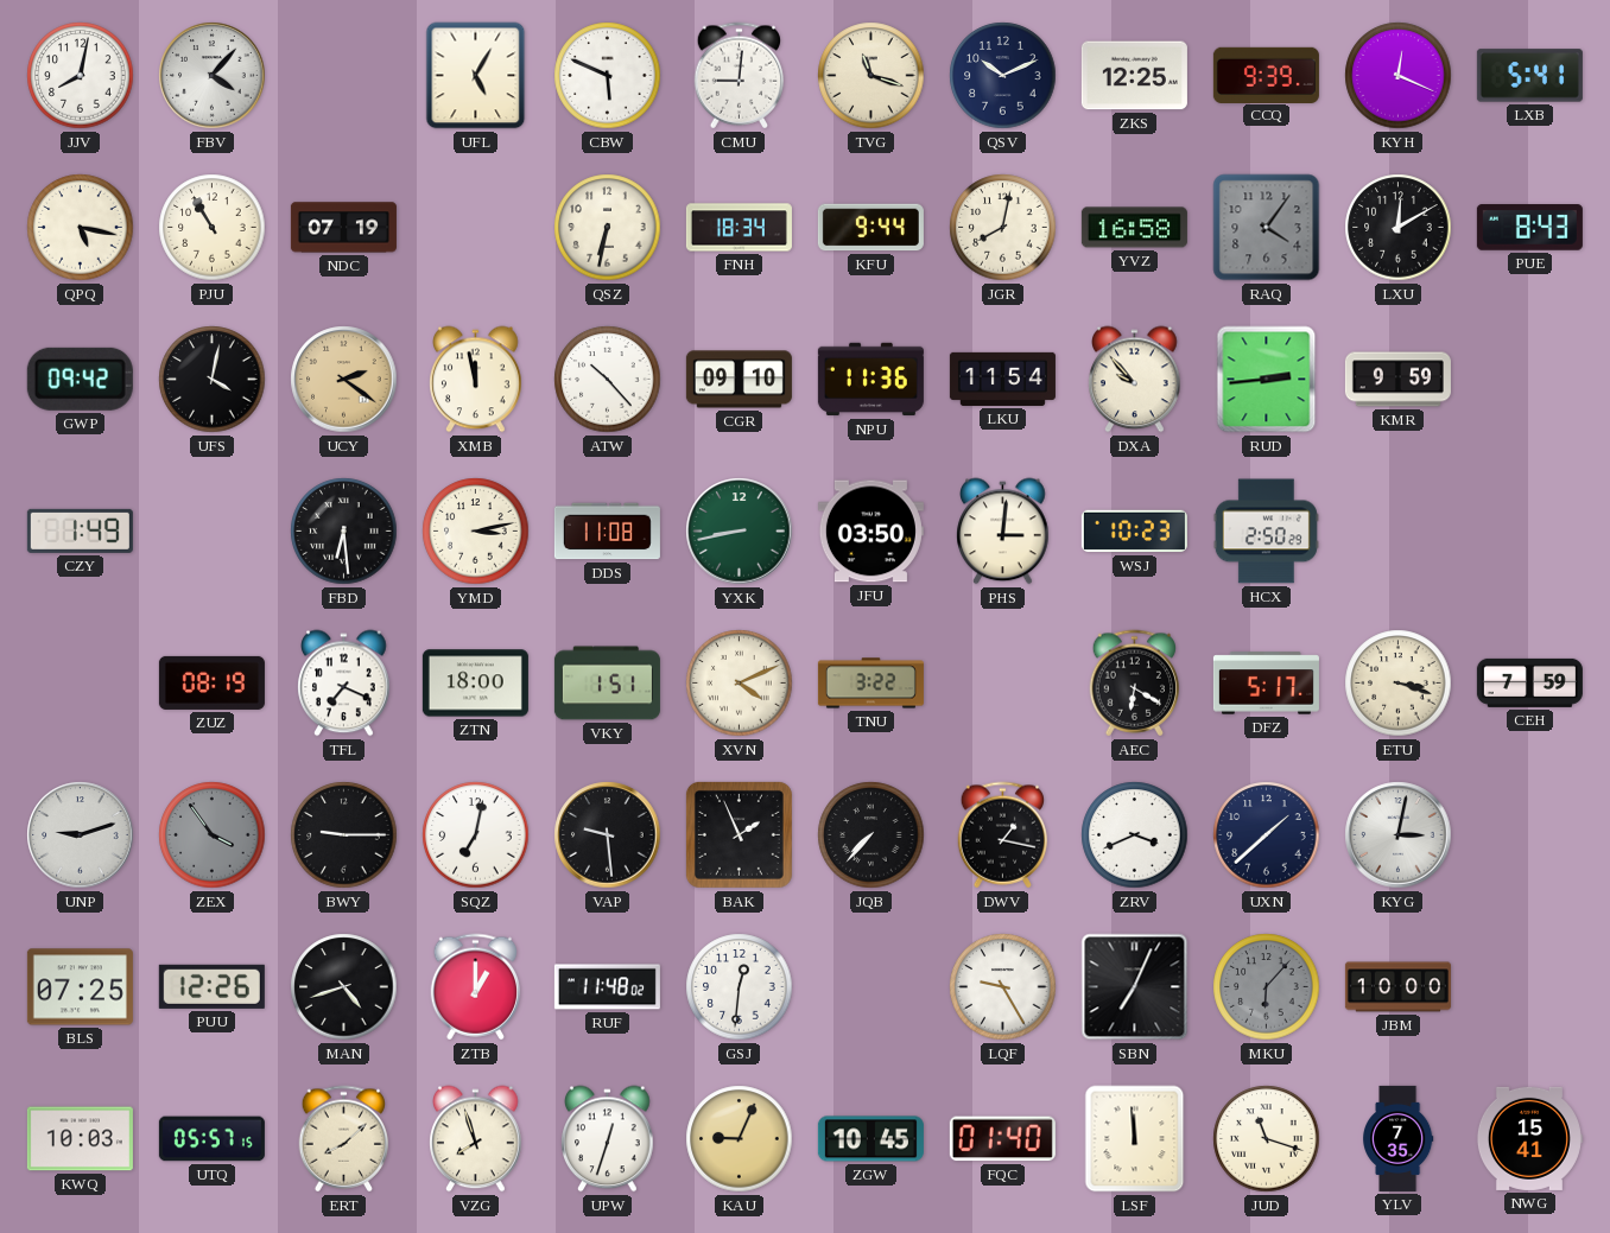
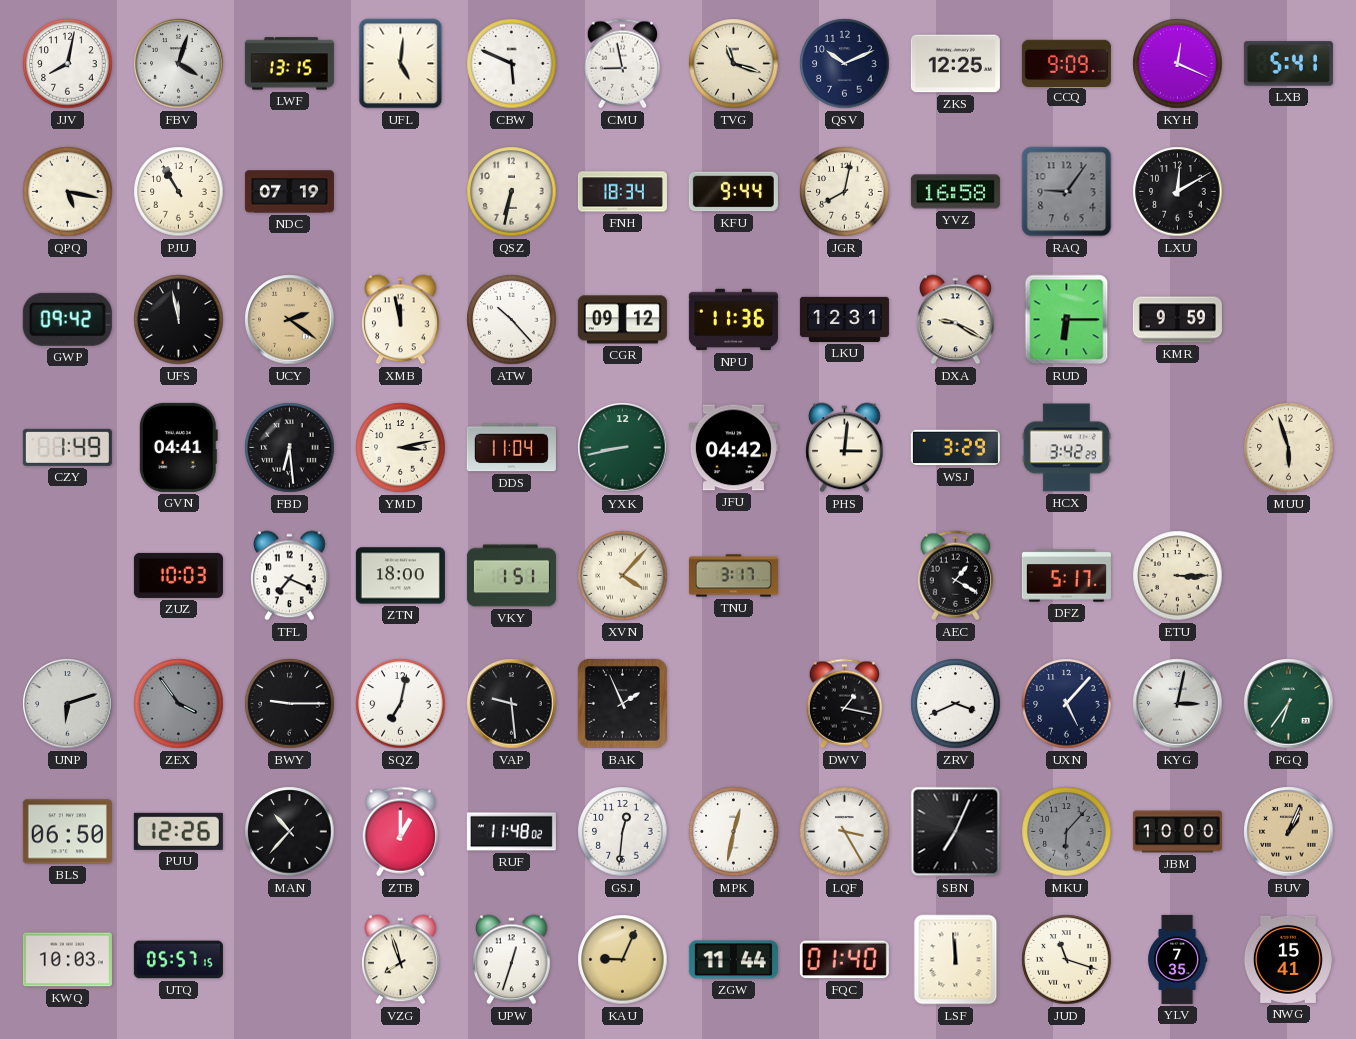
FBV: 4:07 -> 4:03
LWF: none -> 13:15
UFL: 5:05 -> 5:01
CMU: 9:01 -> 8:58
CCQ: 9:39 -> 9:09
RAQ: 4:06 -> 9:06
PUE: 8:43 -> none
UFS: 4:02 -> 11:58
CGR: 09:10 -> 09:12
LKU: 11:54 -> 12:31
DXA: 9:53 -> 9:20
RUD: 2:44 -> 6:15
GVN: none -> 04:41
DDS: 11:08 -> 11:04
JFU: 03:50 -> 04:42
WSJ: 10:23 -> 3:29
HCX: 2:50 -> 3:42
MUU: none -> 5:57
ZUZ: 08:19 -> 10:03
XVN: 4:11 -> 4:07
TNU: 3:22 -> 3:17
AEC: 6:20 -> 1:20
ETU: 3:18 -> 3:15
CEH: 7:59 -> none
UNP: 9:12 -> 6:12
JQB: 7:37 -> none
UXN: 1:38 -> 5:07
PGQ: none -> 6:36
BLS: 07:25 -> 06:50
MAN: 4:42 -> 10:37
MPK: none -> 12:32
LQF: 9:25 -> 3:25
BUV: none -> 1:04
ERT: 8:08 -> none
ZGW: 10:45 -> 11:44
